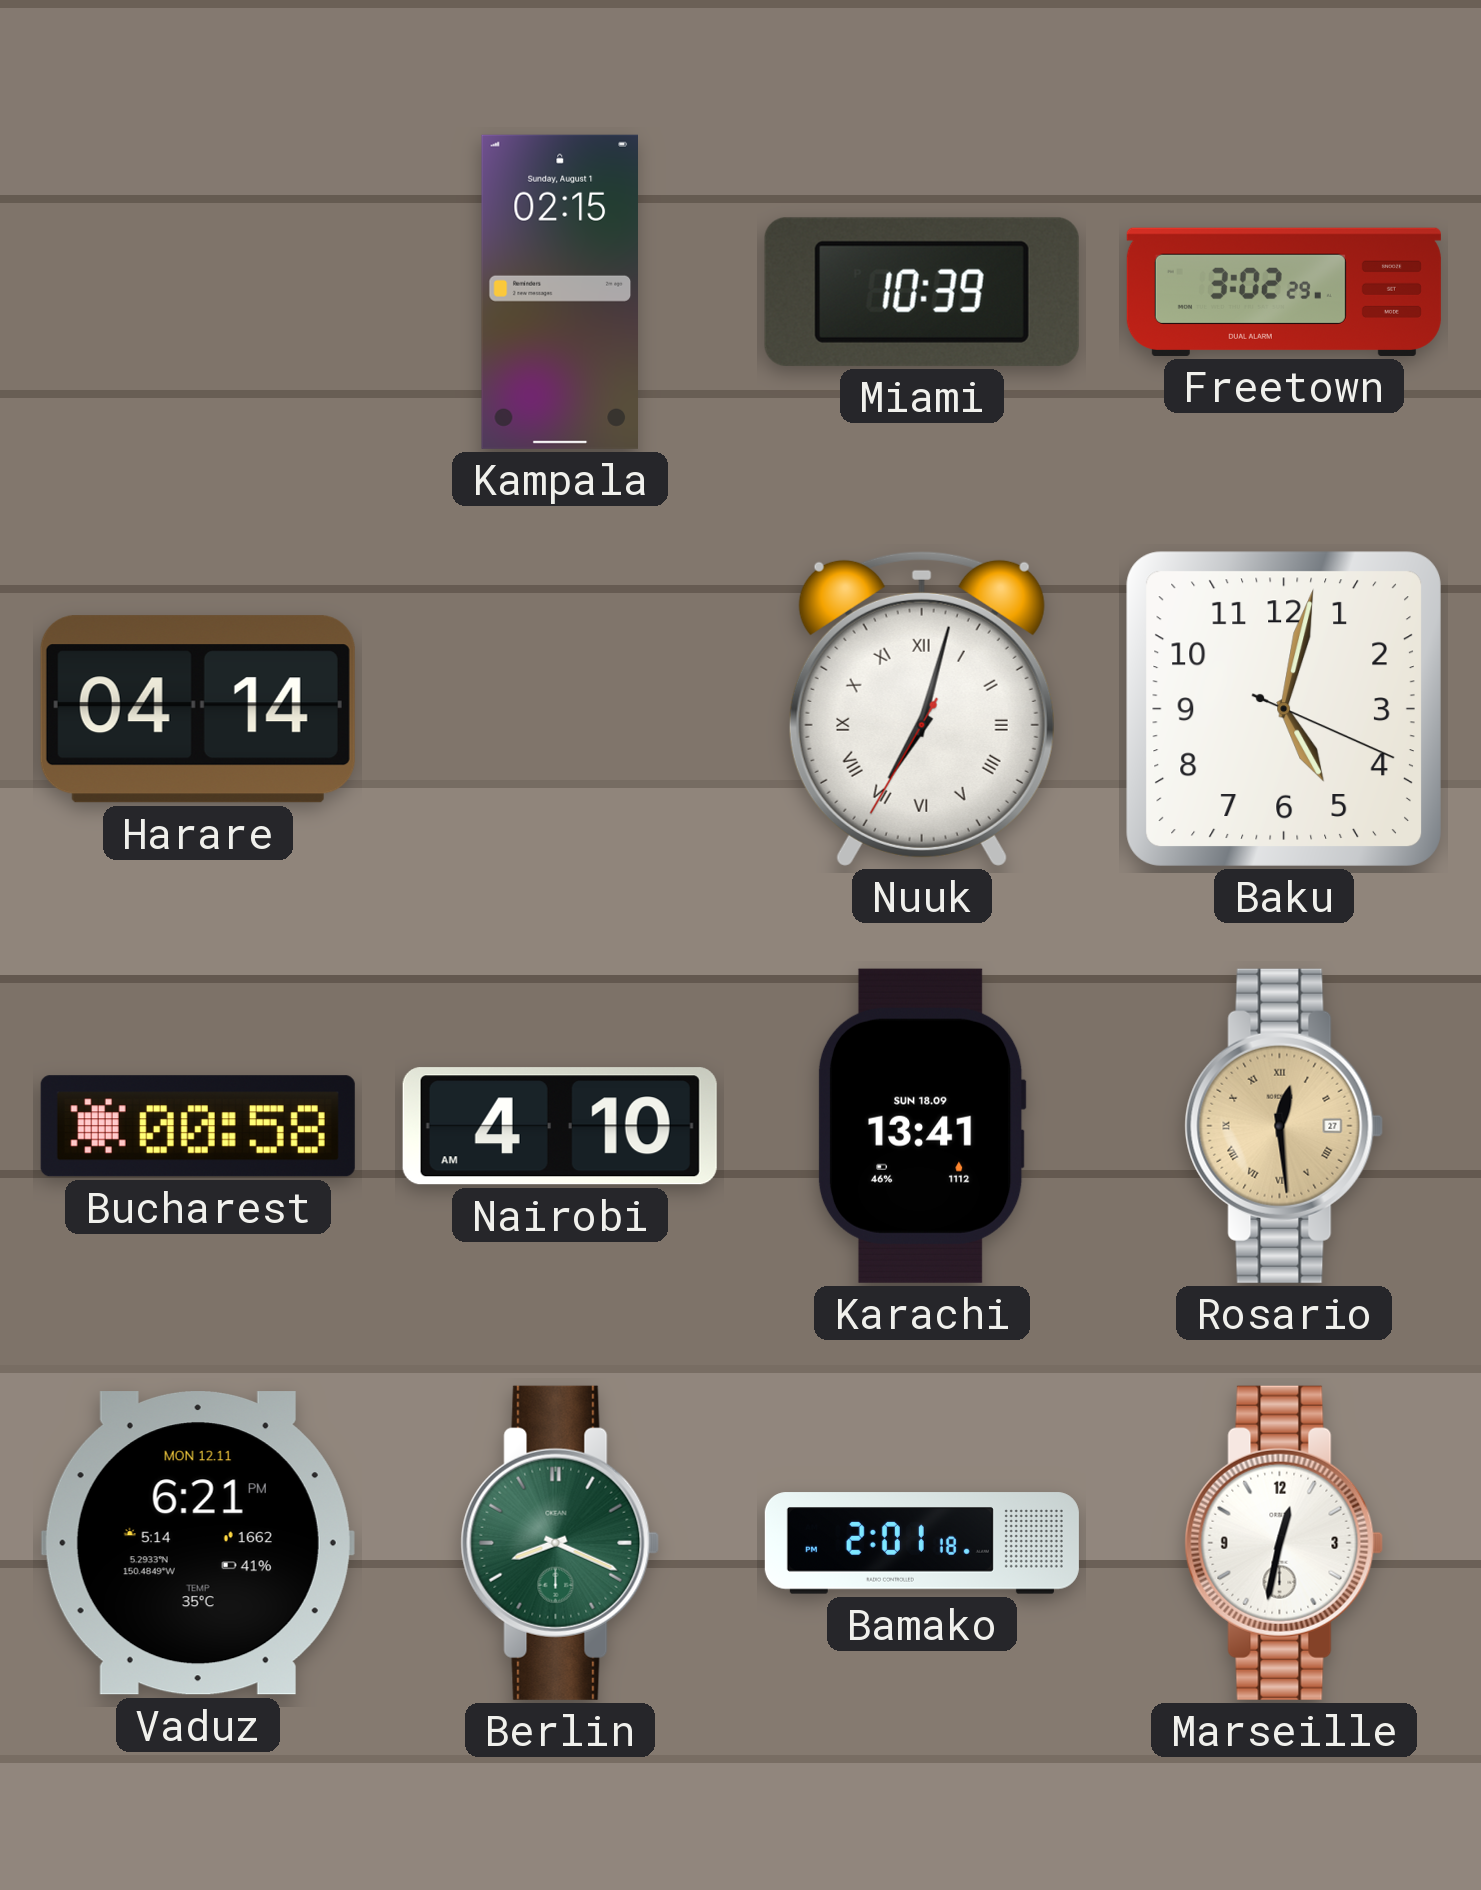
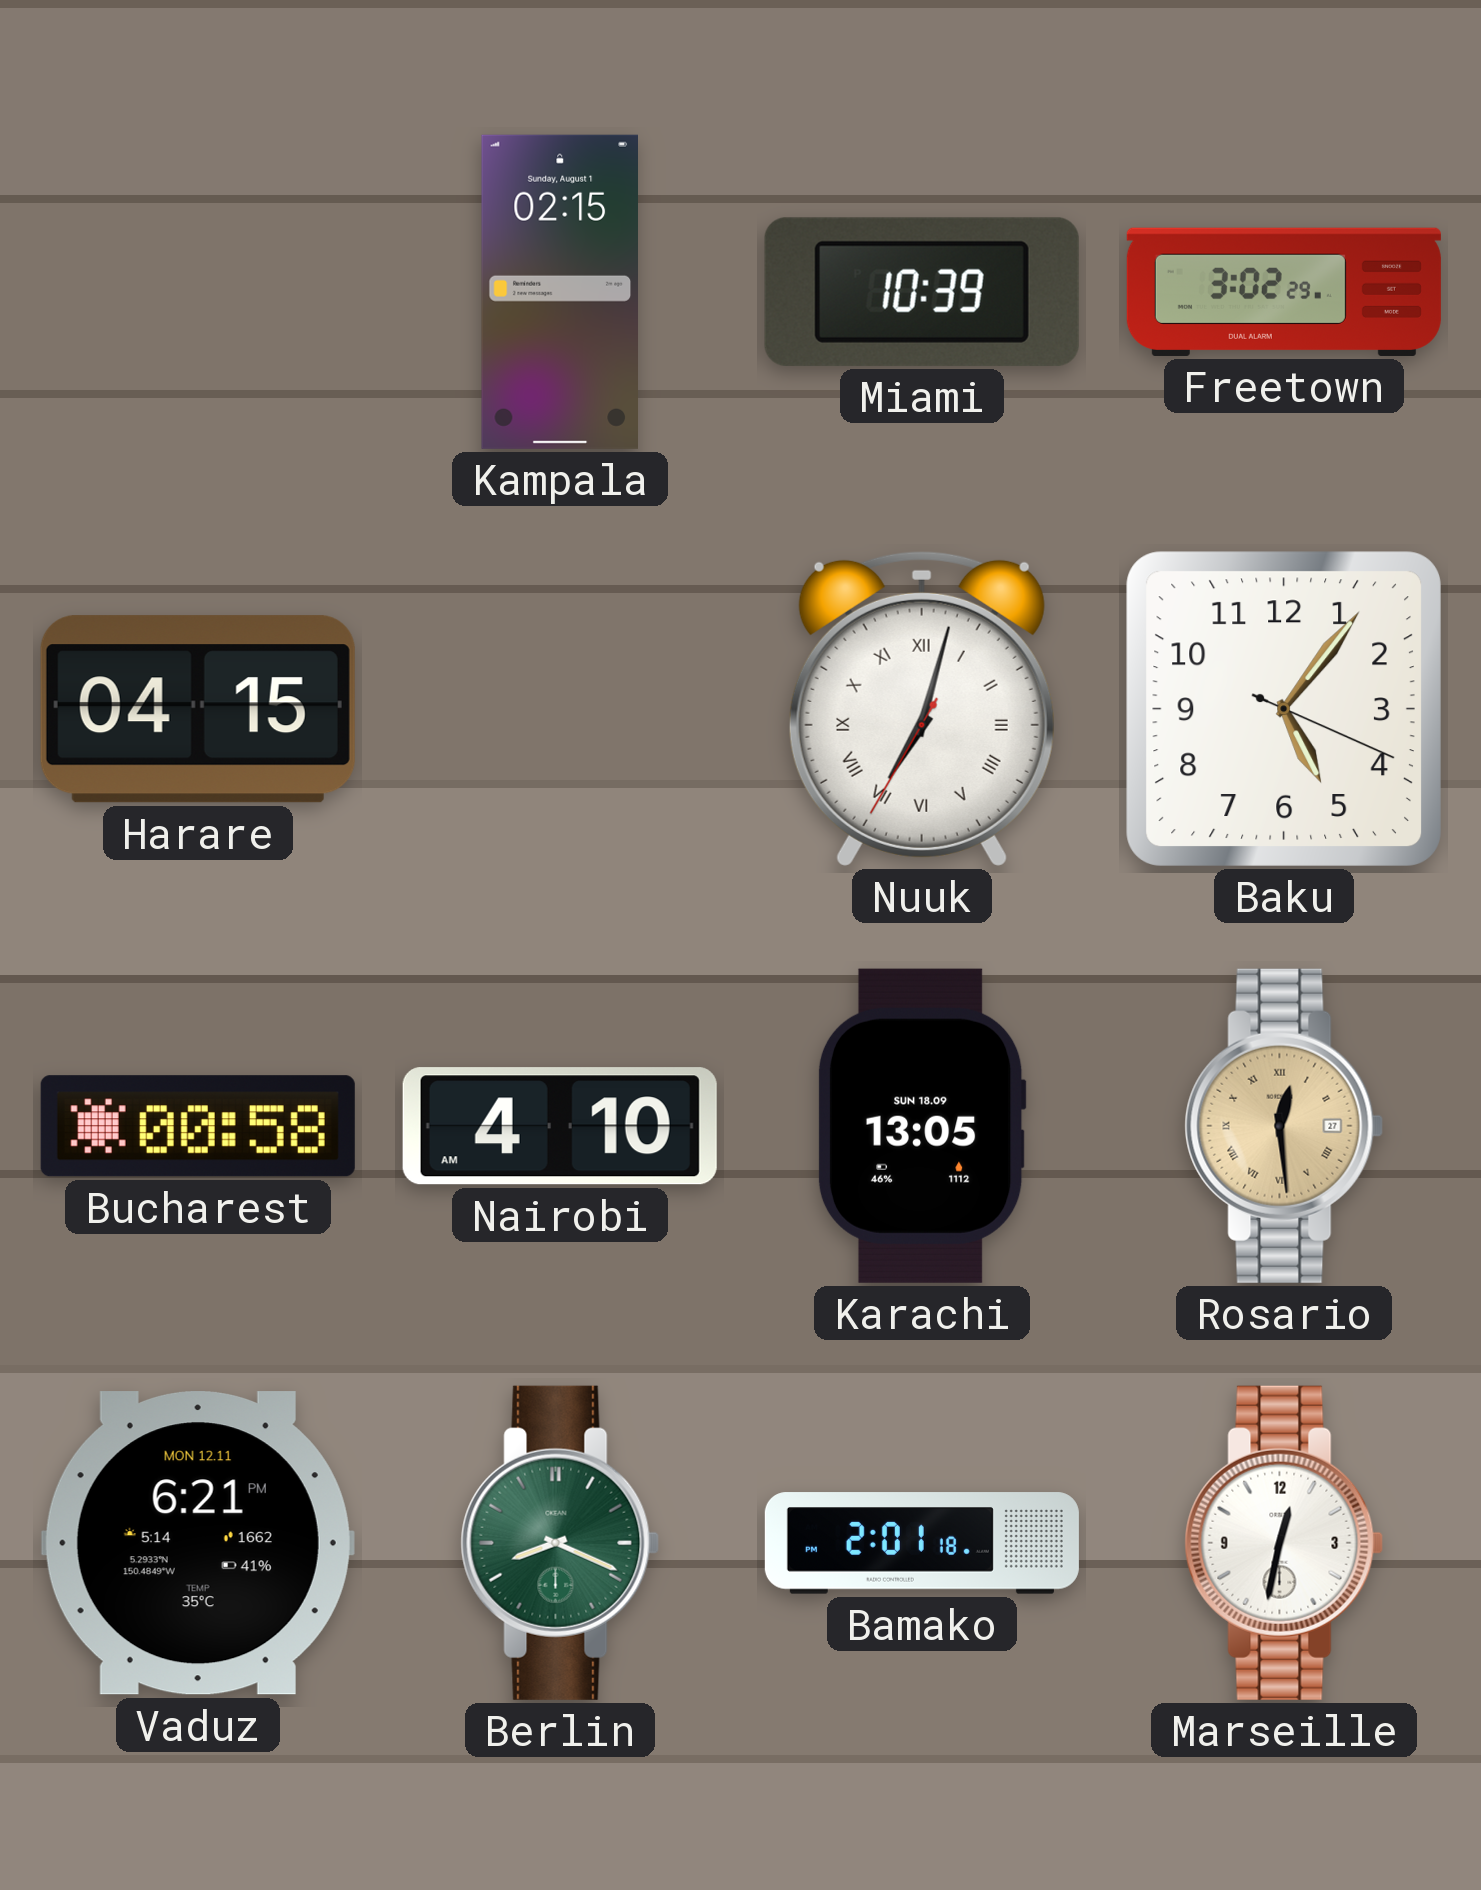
Harare: 04:14 -> 04:15
Baku: 5:02 -> 5:06
Karachi: 13:41 -> 13:05
